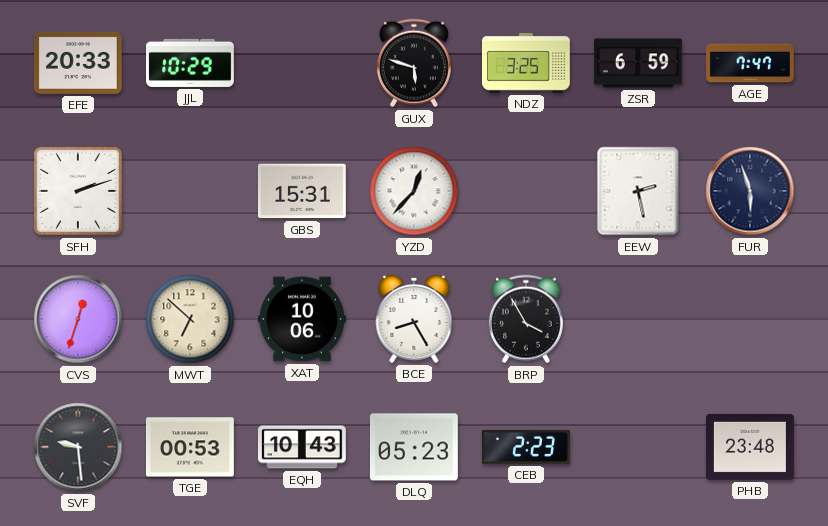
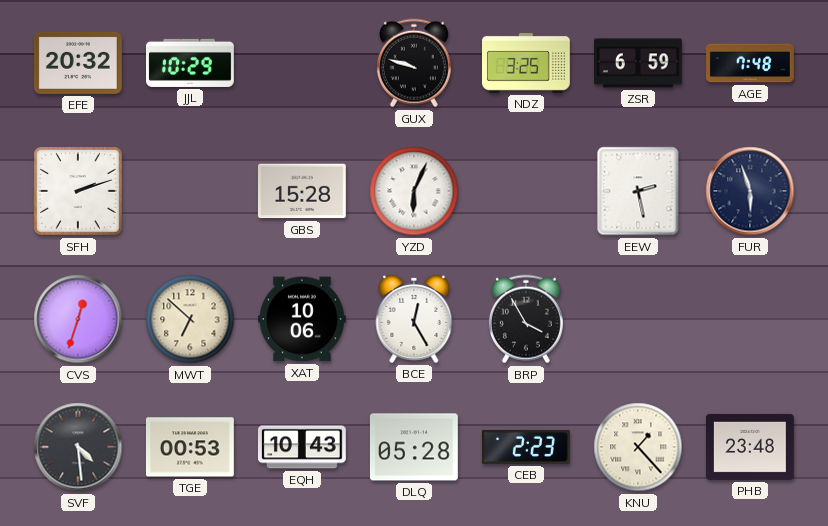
EFE: 20:33 -> 20:32
GUX: 5:48 -> 9:48
AGE: 7:47 -> 7:48
GBS: 15:31 -> 15:28
YZD: 12:37 -> 6:04
BCE: 8:25 -> 12:25
SVF: 9:29 -> 4:29
DLQ: 05:23 -> 05:28
KNU: none -> 1:23
